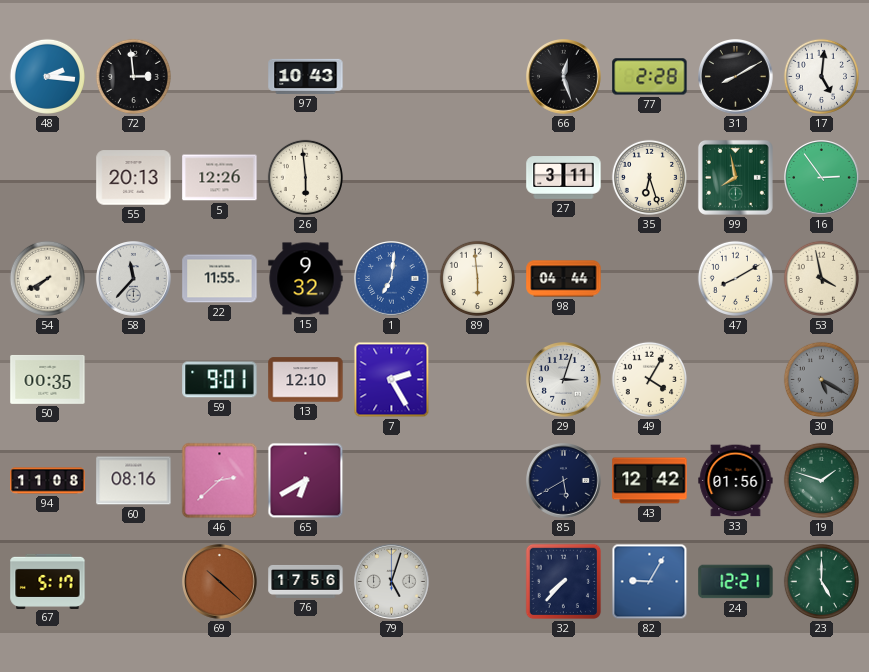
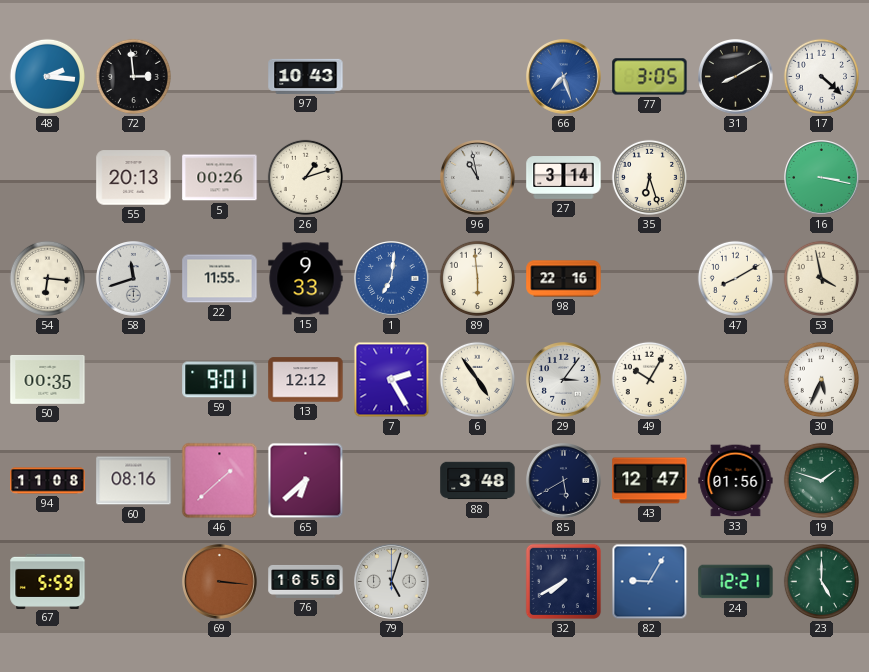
66: 12:27 -> 7:27
66 dial: black -> blue
77: 2:28 -> 3:05
17: 5:01 -> 4:22
5: 12:26 -> 00:26
26: 5:59 -> 1:12
96: none -> 10:58
27: 3:11 -> 3:14
99: 7:58 -> none
16: 2:54 -> 3:17
54: 7:40 -> 6:16
58: 11:37 -> 11:42
15: 9:32 -> 9:33
98: 04:44 -> 22:16
13: 12:10 -> 12:12
6: none -> 4:54
29: 3:03 -> 3:06
49: 4:05 -> 10:05
30: 5:20 -> 5:34
30 dial: grey -> white
46: 2:38 -> 1:38
65: 6:40 -> 6:38
88: none -> 3:48
43: 12:42 -> 12:47
67: 5:17 -> 5:59
69: 10:22 -> 3:16
76: 17:56 -> 16:56
32: 7:37 -> 7:40
